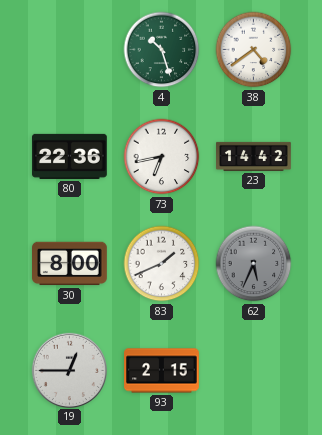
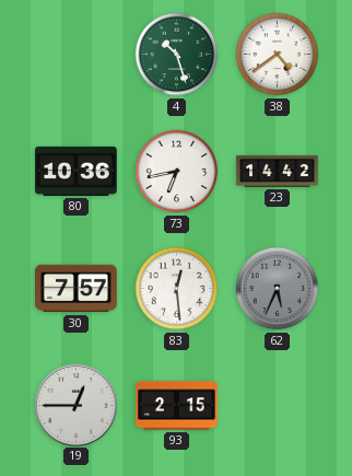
80: 22:36 -> 10:36
30: 8:00 -> 7:57
83: 1:41 -> 12:29
